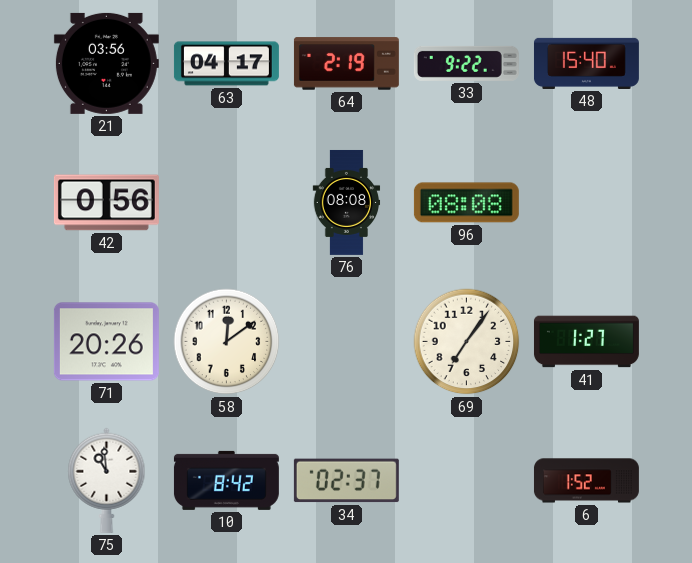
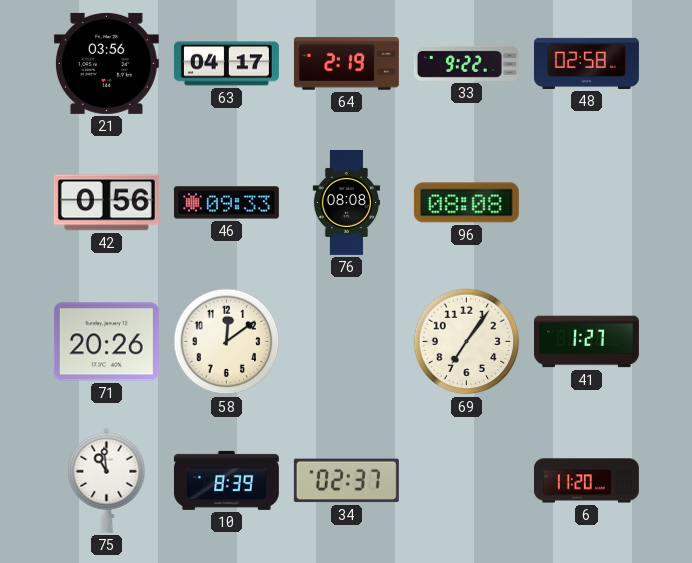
48: 15:40 -> 02:58
46: none -> 09:33
10: 8:42 -> 8:39
6: 1:52 -> 11:20
